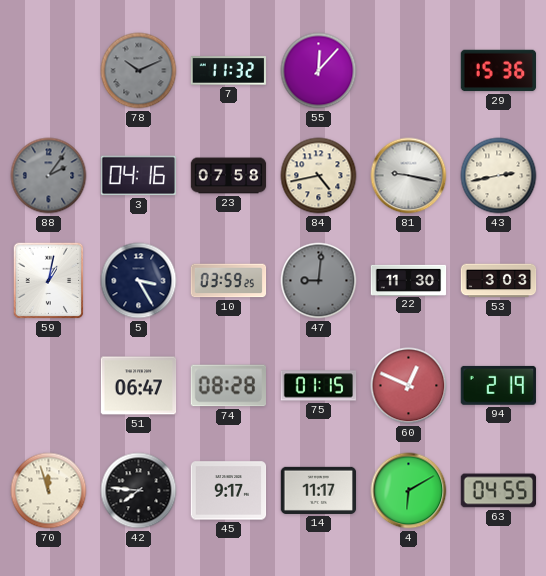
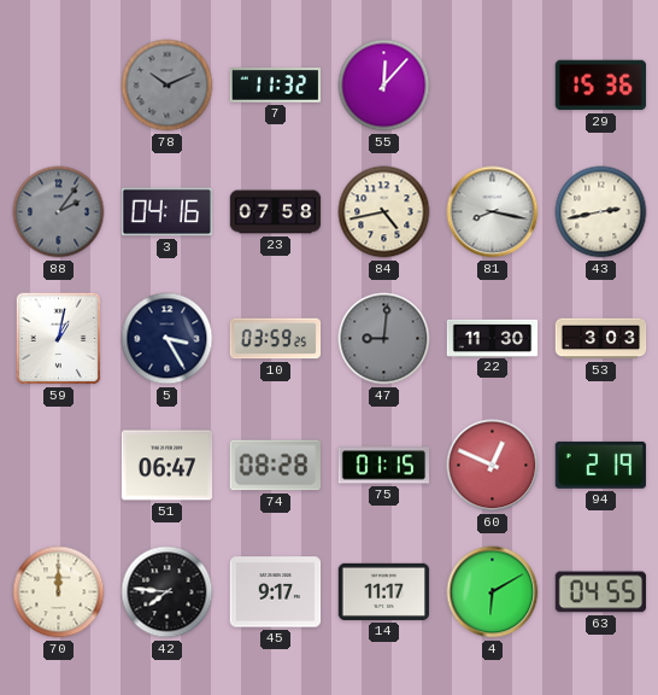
81: 9:17 -> 8:17
70: 11:57 -> 12:00
